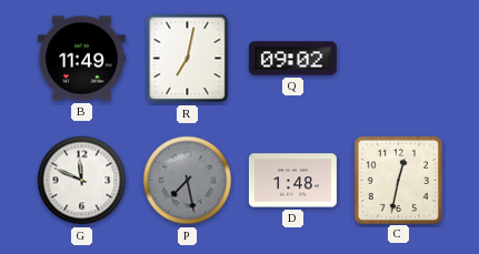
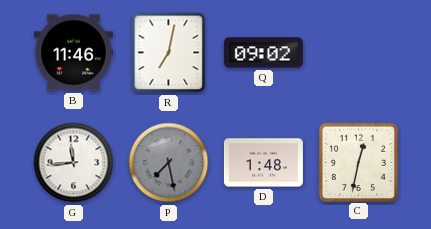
B: 11:49 -> 11:46
G: 11:49 -> 11:44
